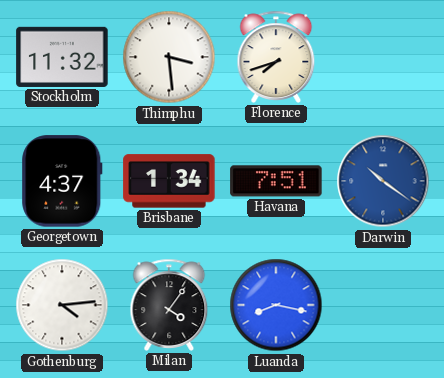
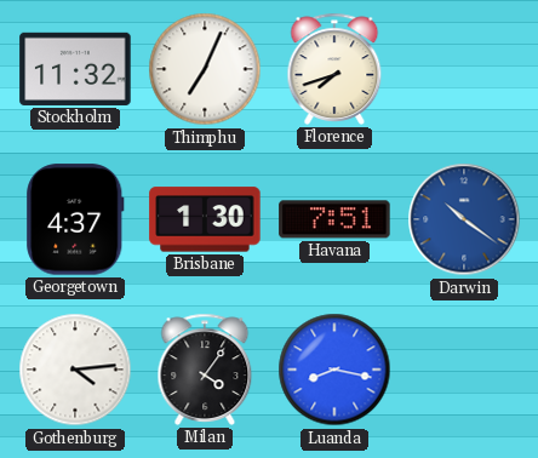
Thimphu: 3:29 -> 7:04
Brisbane: 1:34 -> 1:30
